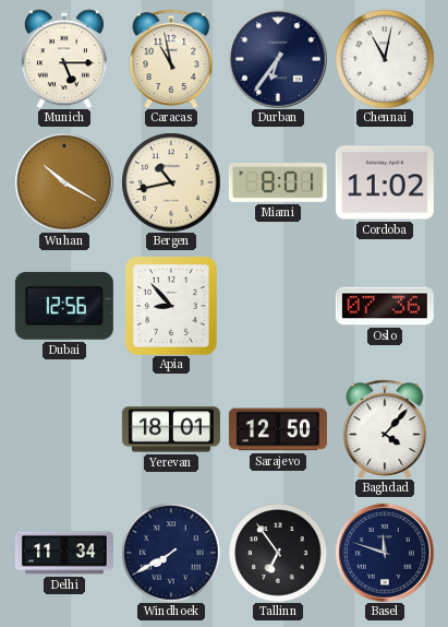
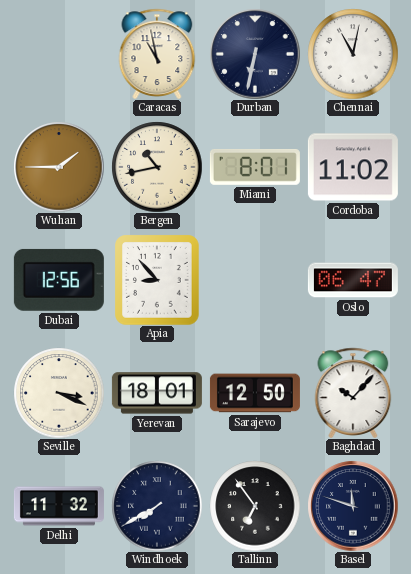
Munich: 5:15 -> none
Durban: 6:36 -> 6:32
Wuhan: 10:20 -> 1:45
Oslo: 07:36 -> 06:47
Seville: none -> 3:19
Baghdad: 4:07 -> 10:07
Delhi: 11:34 -> 11:32
